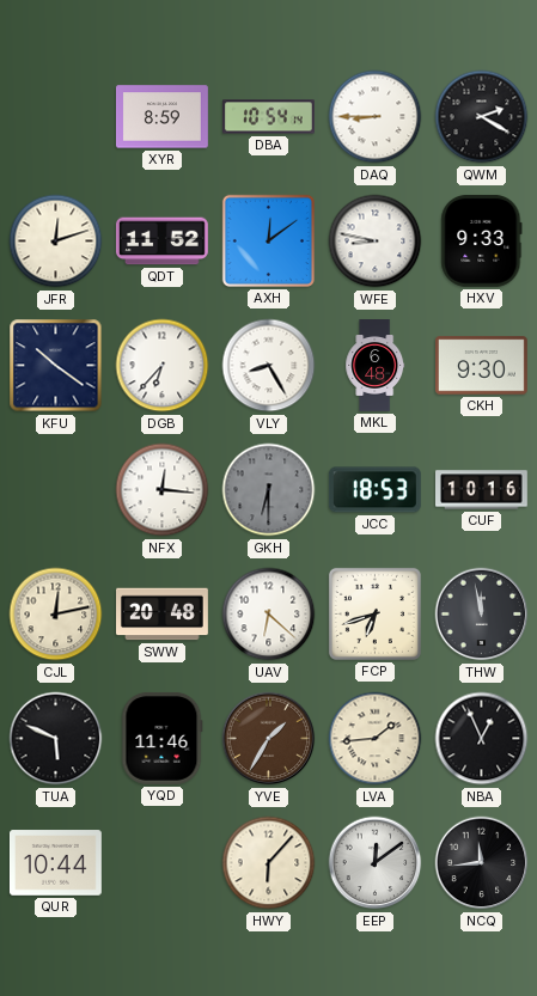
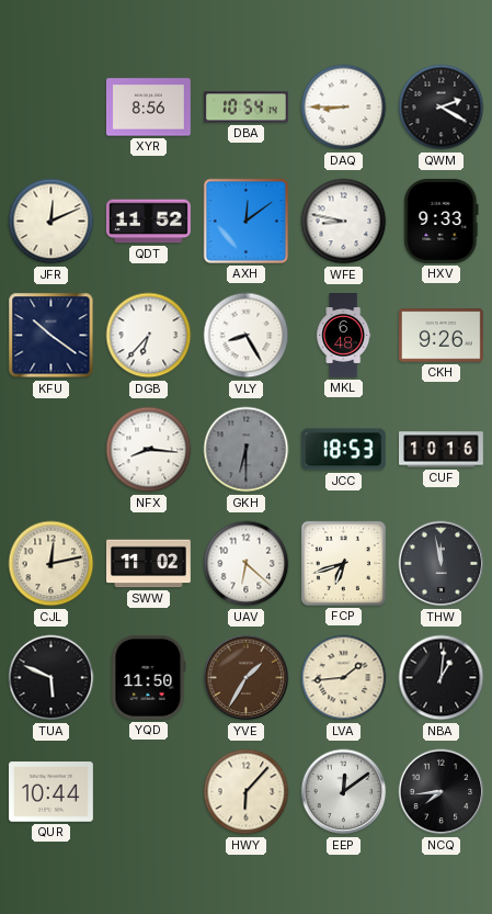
XYR: 8:59 -> 8:56
JFR: 12:12 -> 12:11
CKH: 9:30 -> 9:26
NFX: 12:16 -> 8:16
SWW: 20:48 -> 11:02
YQD: 11:46 -> 11:50
NBA: 12:56 -> 1:01
NCQ: 11:44 -> 7:44
